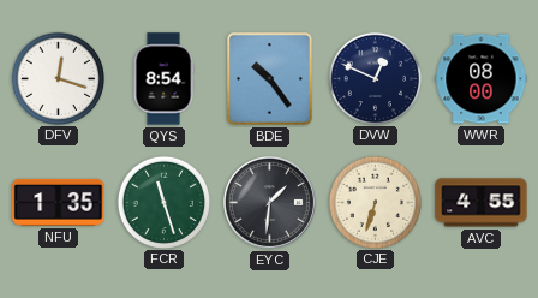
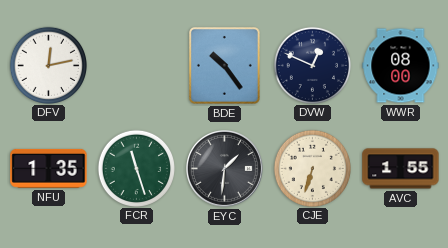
DFV: 12:18 -> 12:13
QYS: 8:54 -> none
AVC: 4:55 -> 1:55
